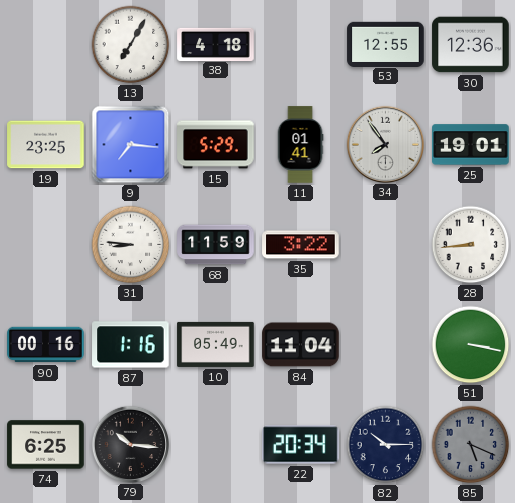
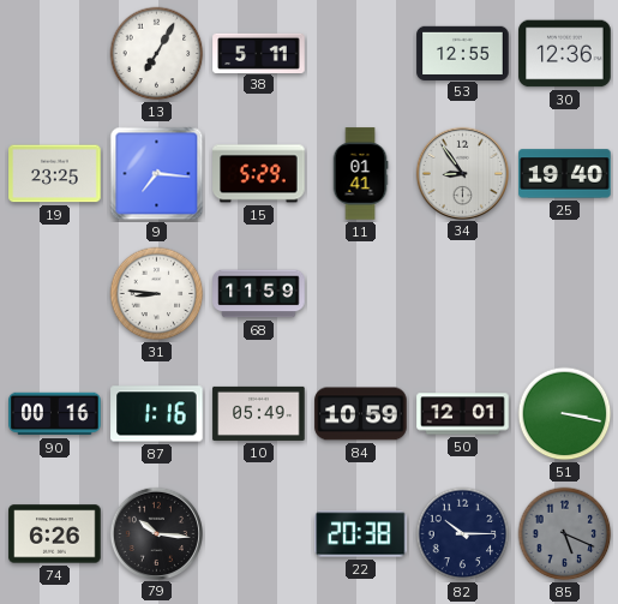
38: 4:18 -> 5:11
34: 7:54 -> 8:54
25: 19:01 -> 19:40
35: 3:22 -> none
28: 8:44 -> none
84: 11:04 -> 10:59
50: none -> 12:01
74: 6:25 -> 6:26
22: 20:34 -> 20:38
